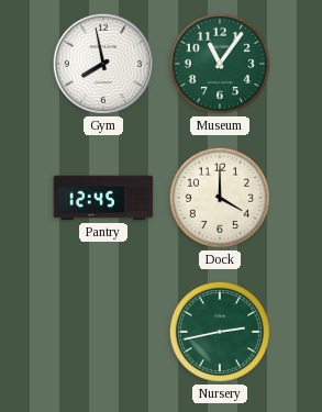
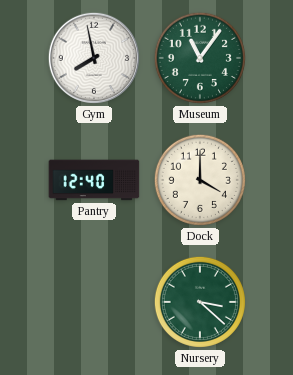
Pantry: 12:45 -> 12:40
Nursery: 2:43 -> 3:22
